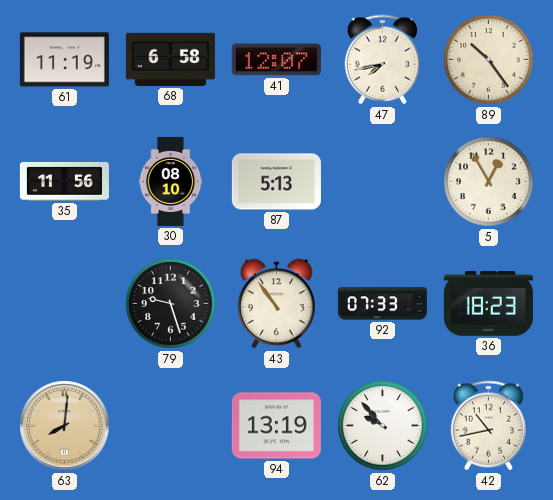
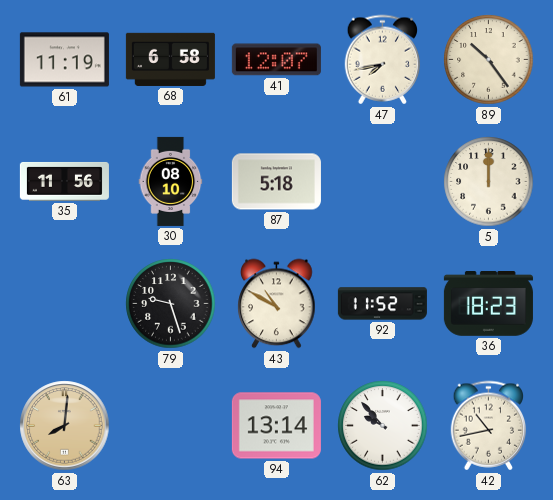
87: 5:13 -> 5:18
5: 12:55 -> 12:00
43: 10:54 -> 10:50
92: 07:33 -> 11:52
94: 13:19 -> 13:14
